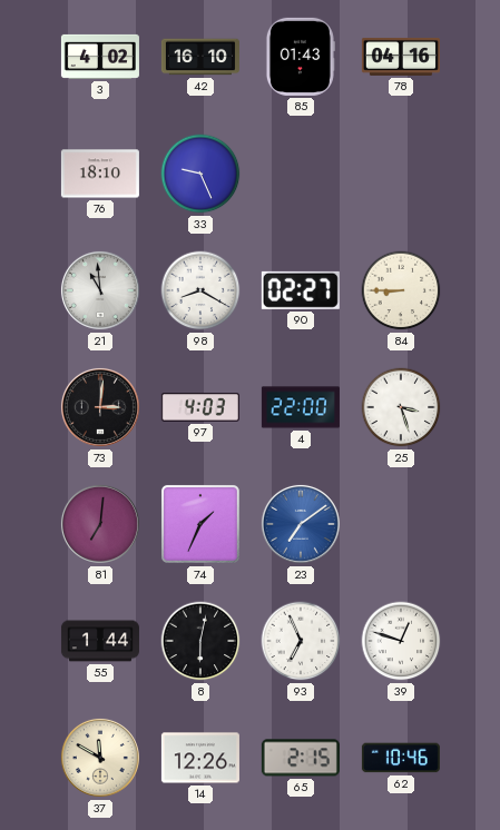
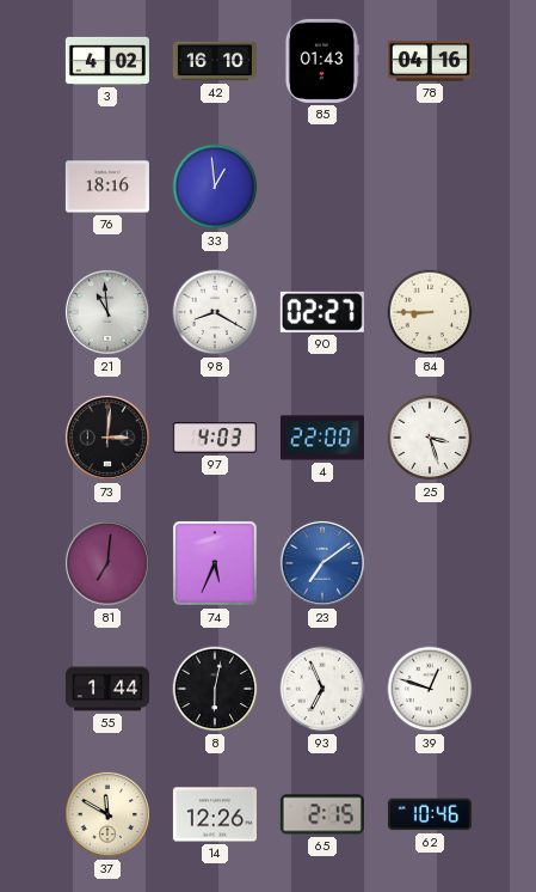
76: 18:10 -> 18:16
33: 9:26 -> 12:59
74: 1:34 -> 5:34
